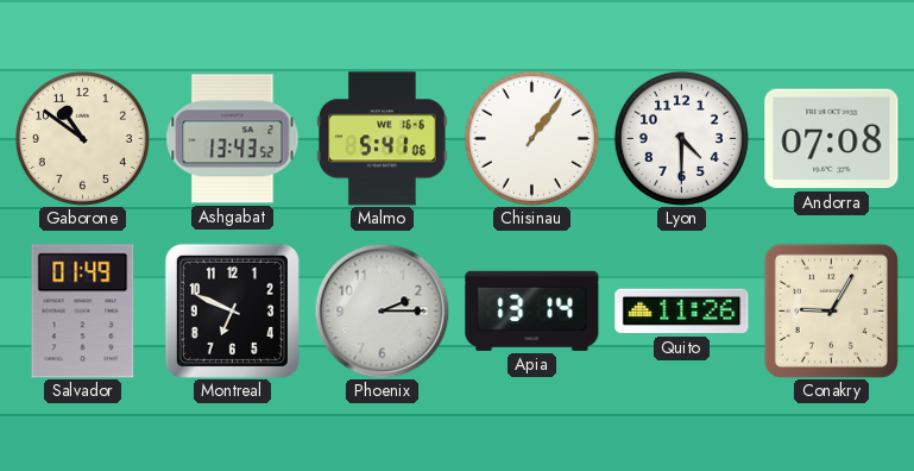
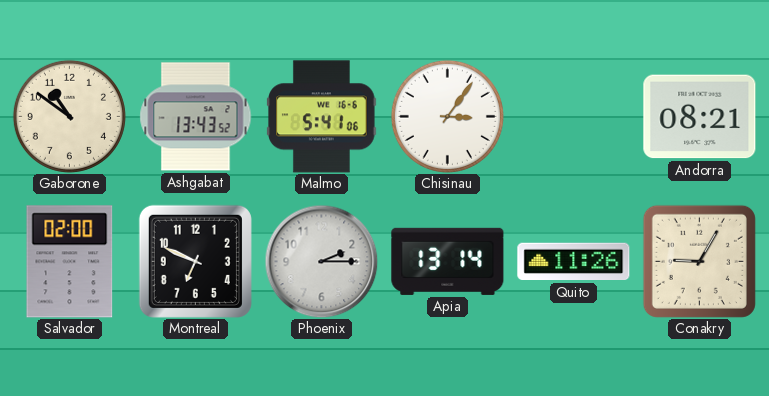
Chisinau: 1:06 -> 3:06
Lyon: 4:30 -> none
Andorra: 07:08 -> 08:21
Salvador: 01:49 -> 02:00
